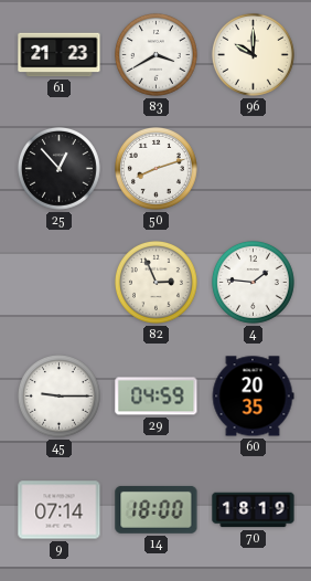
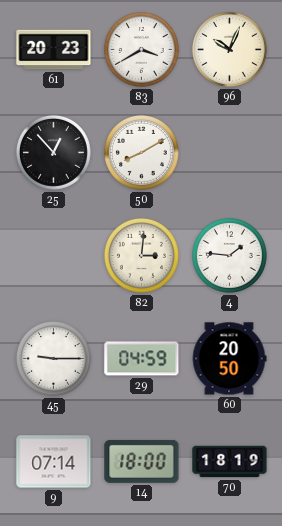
61: 21:23 -> 20:23
96: 10:00 -> 10:04
50: 8:12 -> 8:10
82: 2:56 -> 3:01
60: 20:35 -> 20:50
